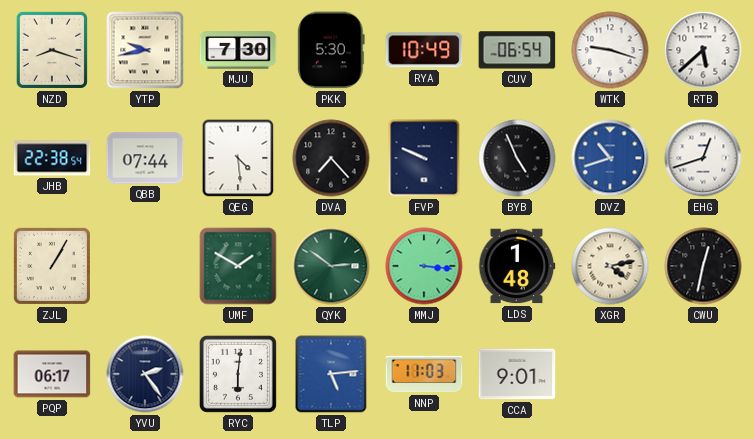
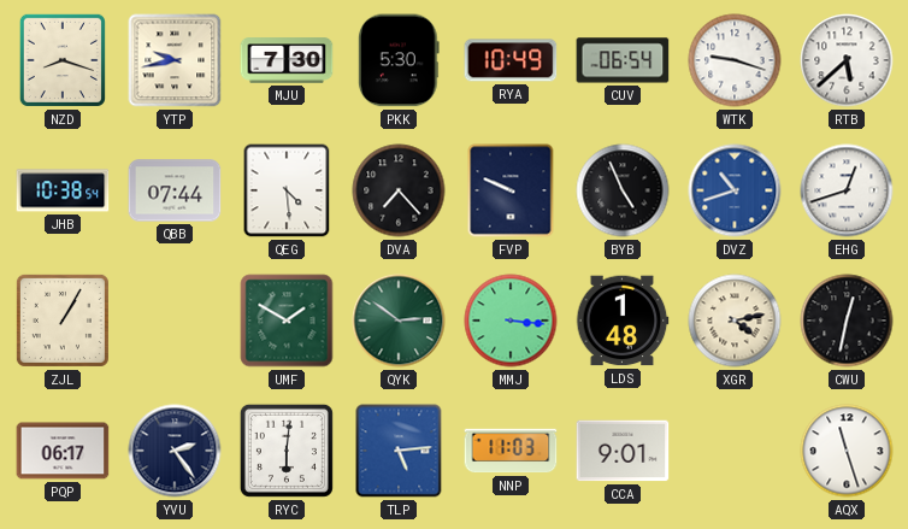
JHB: 22:38 -> 10:38
AQX: none -> 11:27
